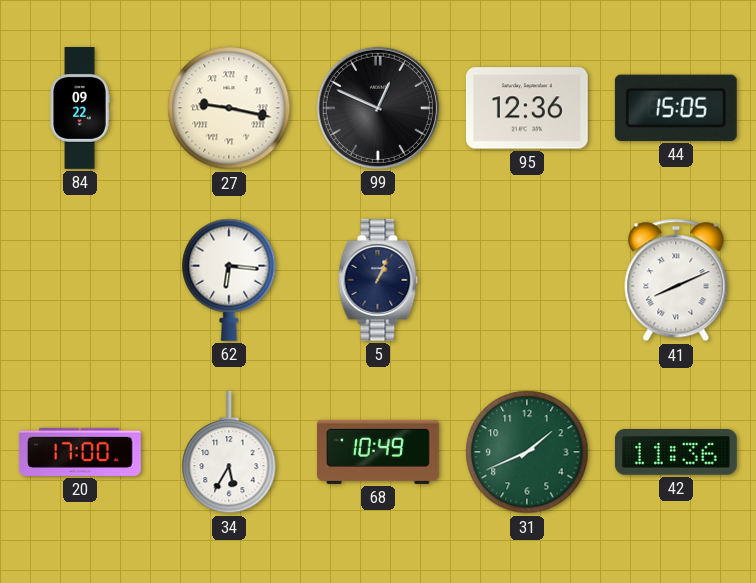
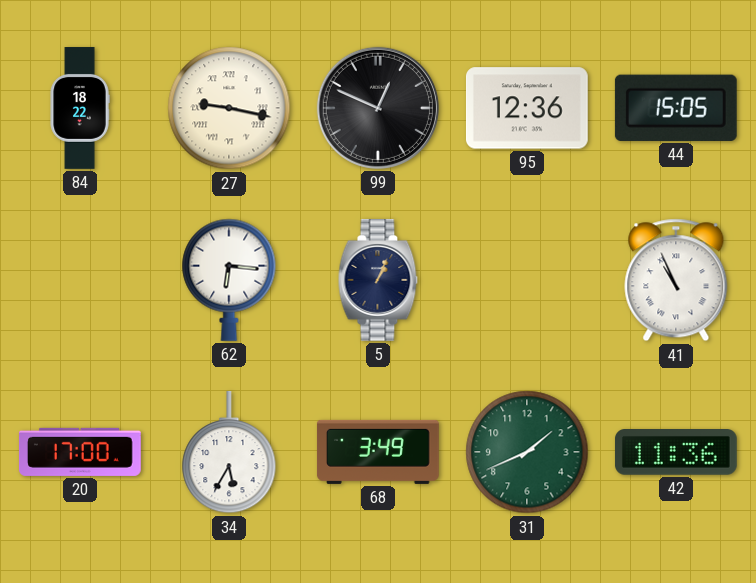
84: 09:22 -> 18:22
41: 8:11 -> 10:56
68: 10:49 -> 3:49
